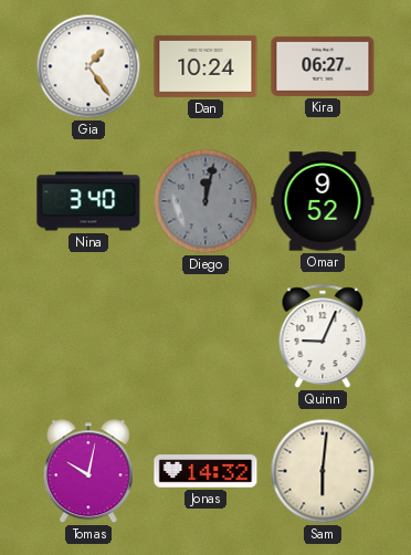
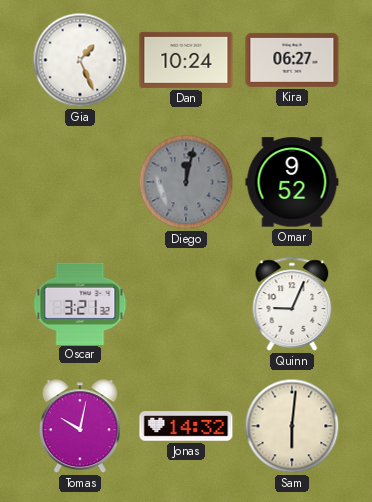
Gia: 1:24 -> 1:26
Nina: 3:40 -> none
Oscar: none -> 3:21
